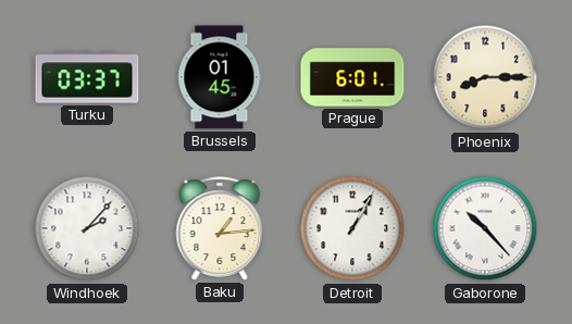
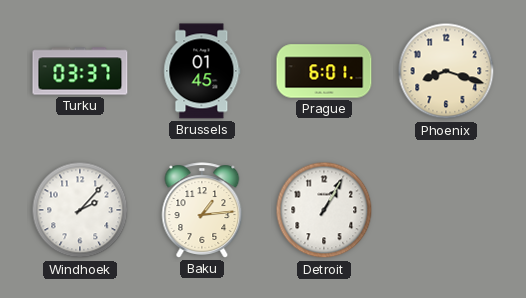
Phoenix: 8:15 -> 8:18
Gaborone: 10:23 -> none
